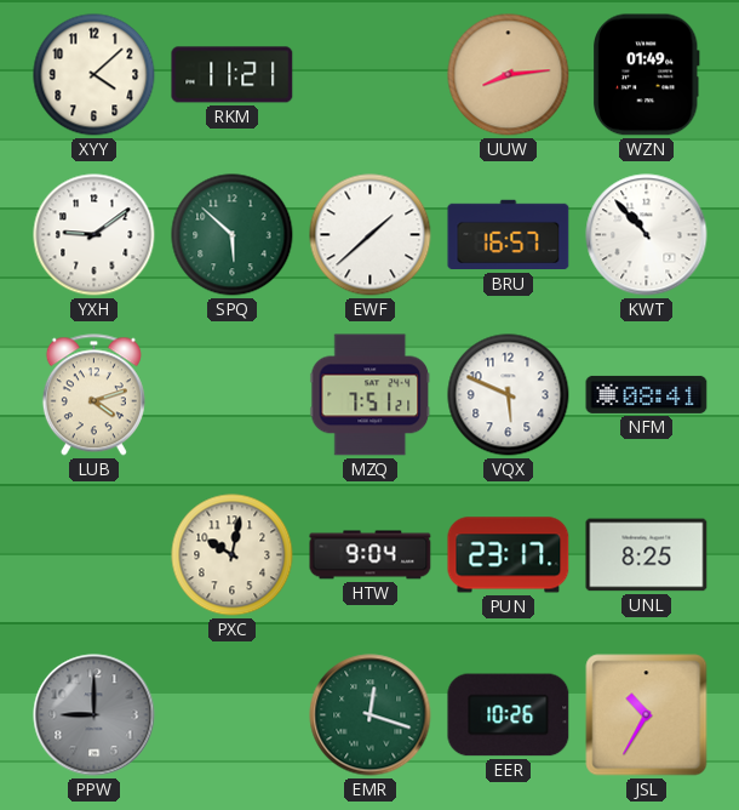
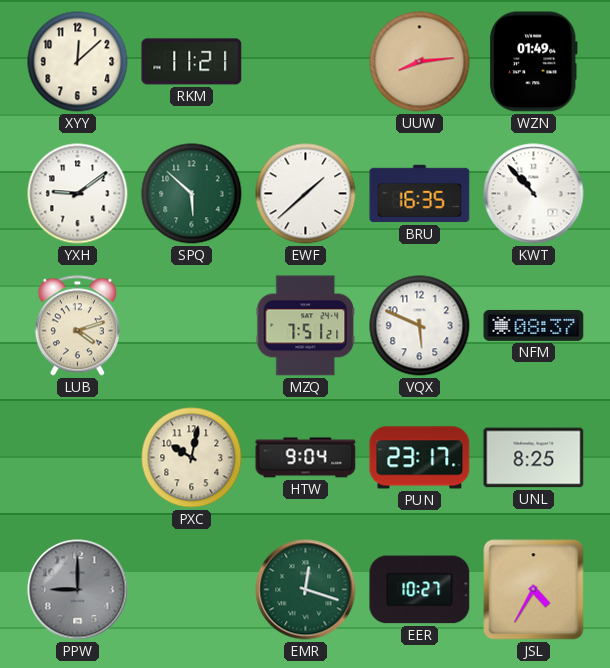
XYY: 4:08 -> 12:08
BRU: 16:57 -> 16:35
NFM: 08:41 -> 08:37
EER: 10:26 -> 10:27
JSL: 10:35 -> 4:35
